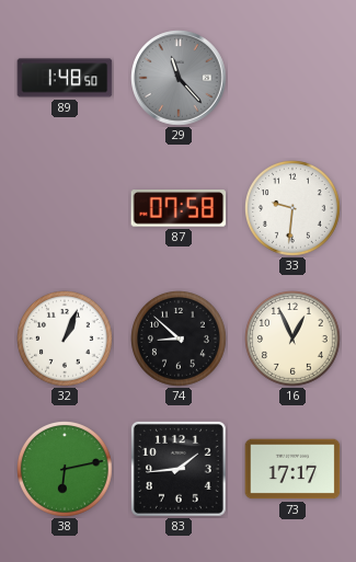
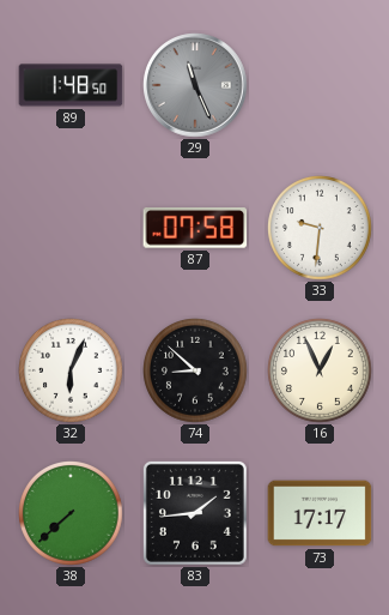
29: 11:23 -> 11:26
32: 1:04 -> 6:04
38: 6:13 -> 7:38
